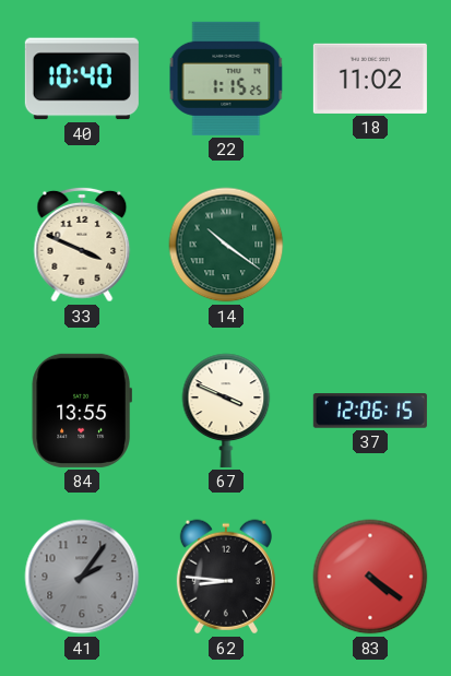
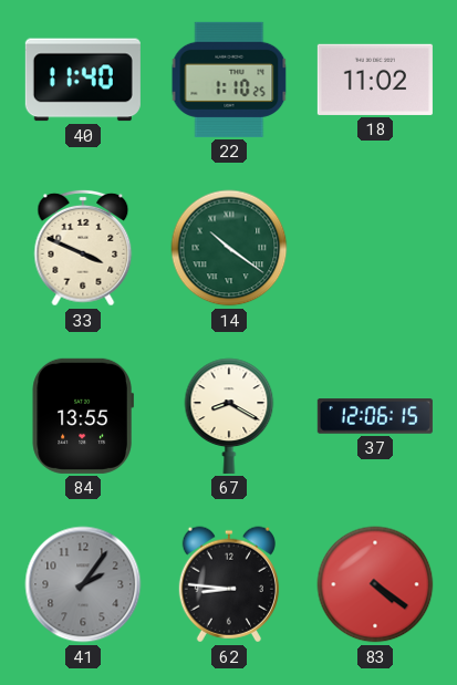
40: 10:40 -> 11:40
22: 1:15 -> 1:10
67: 3:49 -> 8:20
